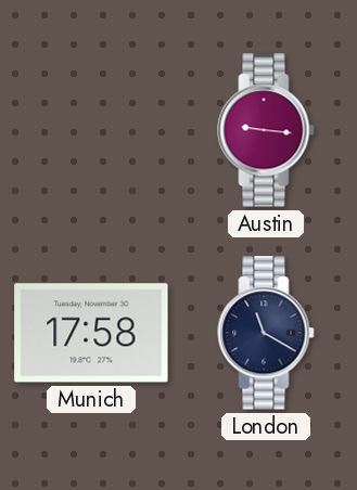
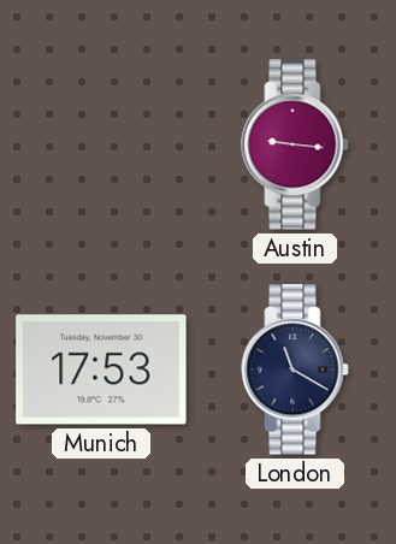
Munich: 17:58 -> 17:53
